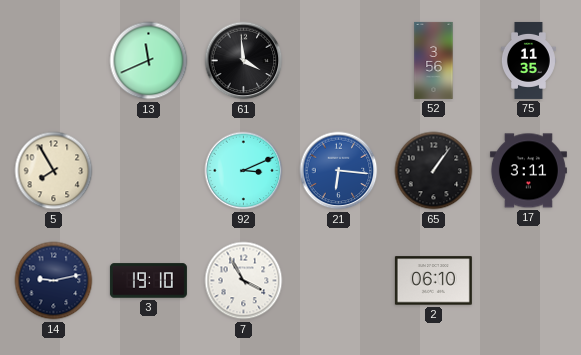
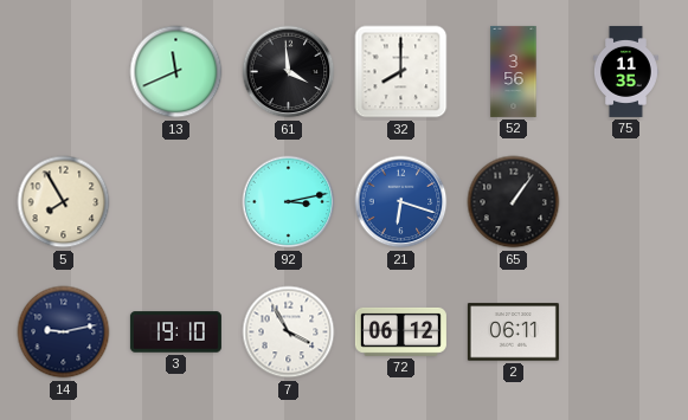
32: none -> 8:00
92: 3:11 -> 3:13
21: 6:16 -> 6:18
17: 3:11 -> none
72: none -> 06:12
2: 06:10 -> 06:11
